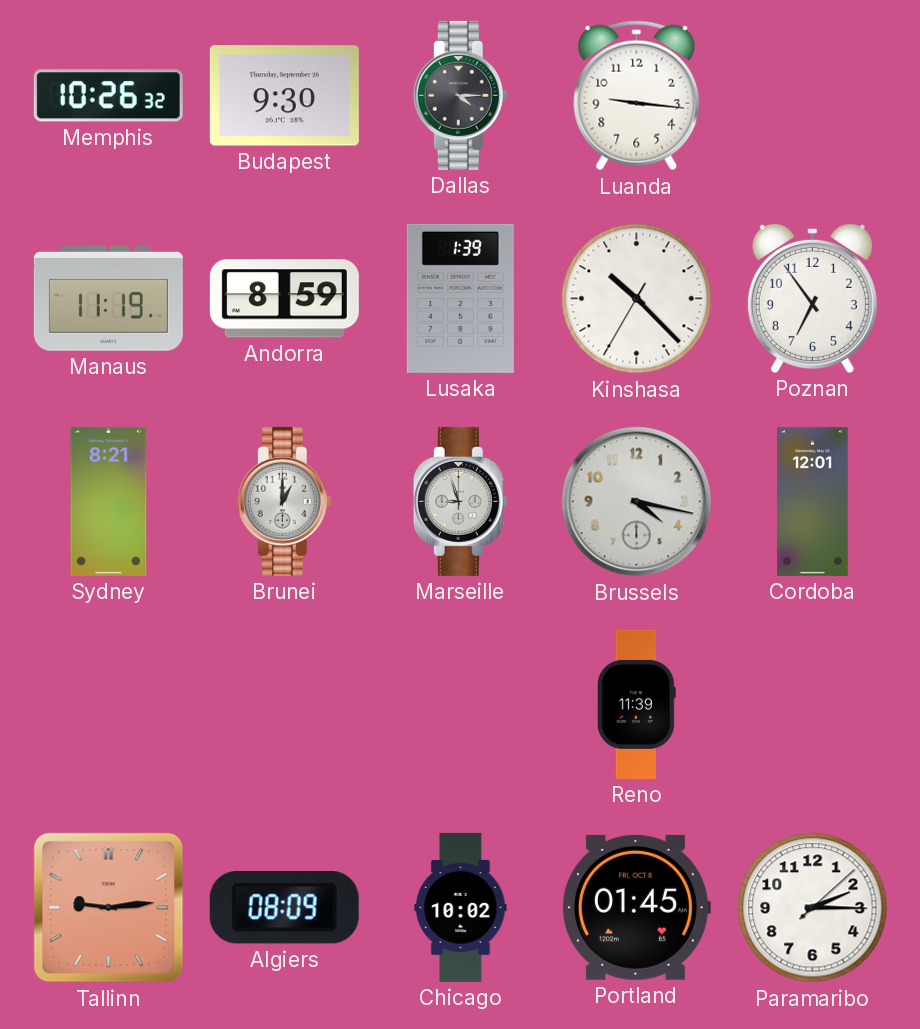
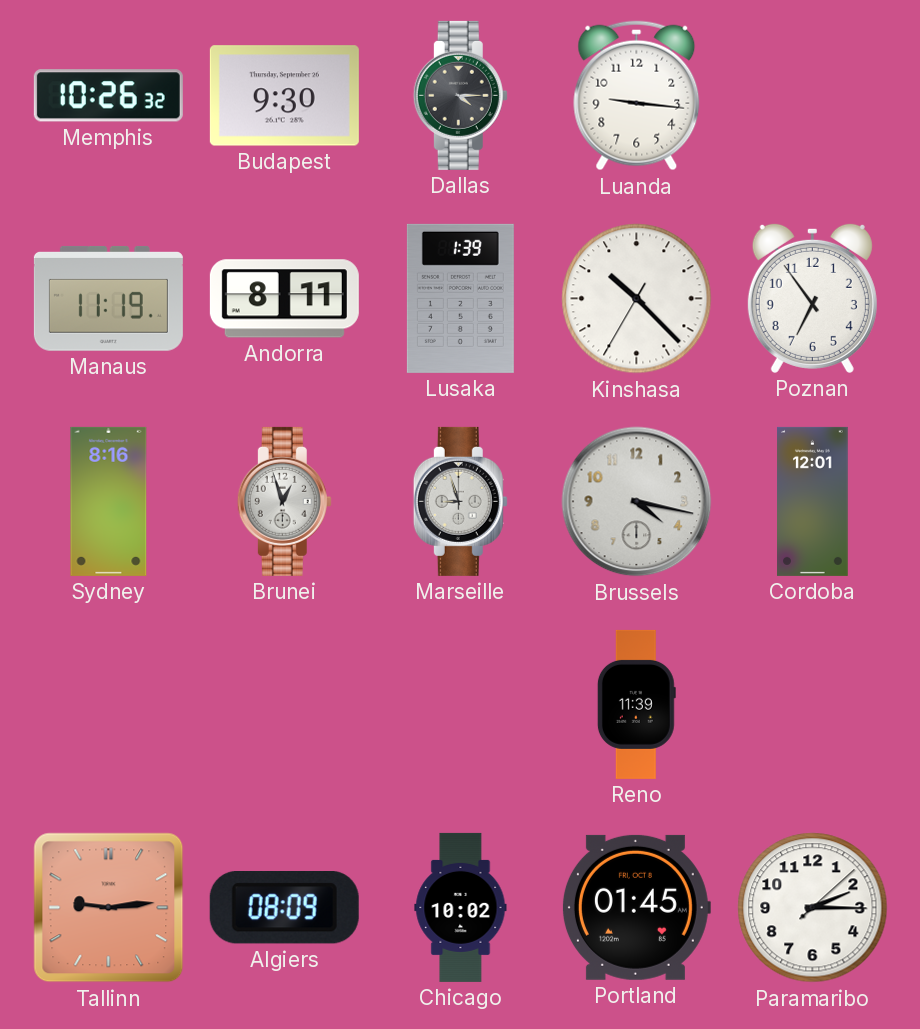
Andorra: 8:59 -> 8:11
Sydney: 8:21 -> 8:16
Brunei: 1:00 -> 12:57
